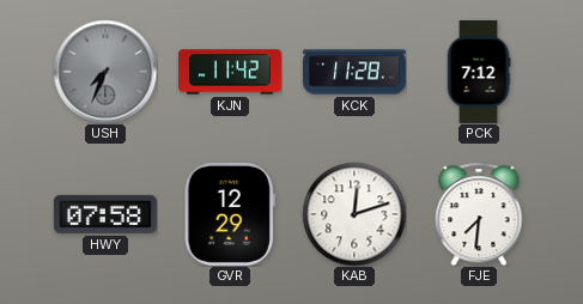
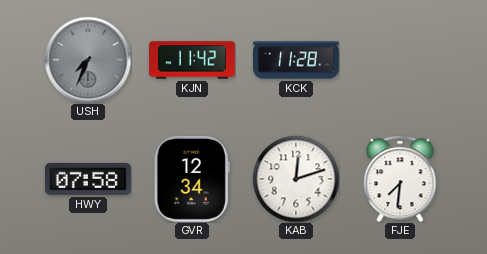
PCK: 7:12 -> none
GVR: 12:29 -> 12:34
